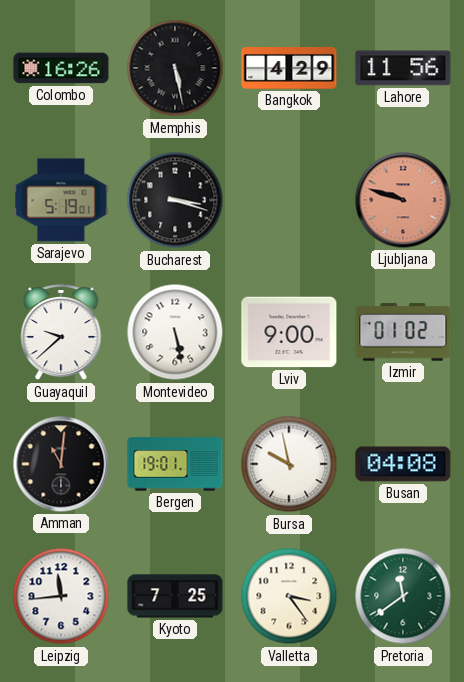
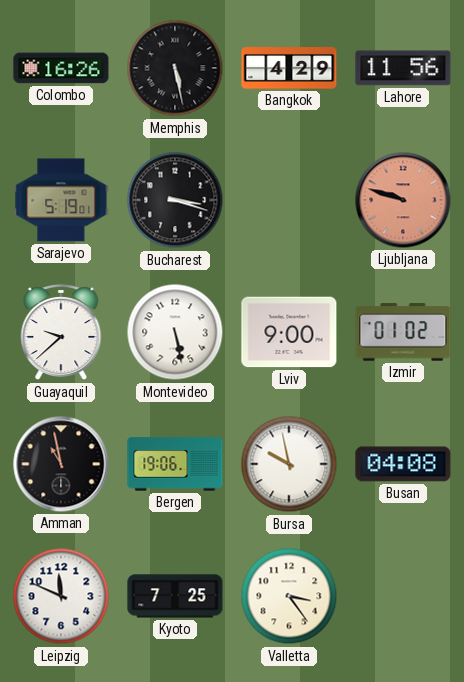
Amman: 11:01 -> 10:58
Bergen: 19:01 -> 19:06
Leipzig: 11:44 -> 11:49
Pretoria: 11:39 -> none
